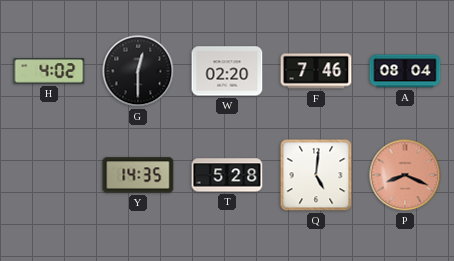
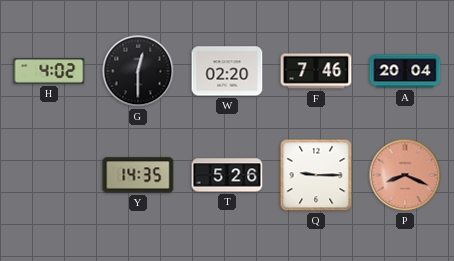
A: 08:04 -> 20:04
T: 5:28 -> 5:26
Q: 5:01 -> 9:15
